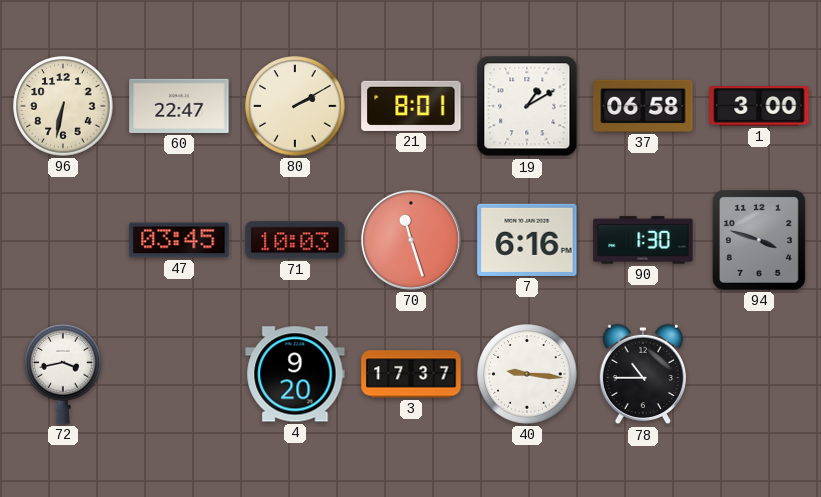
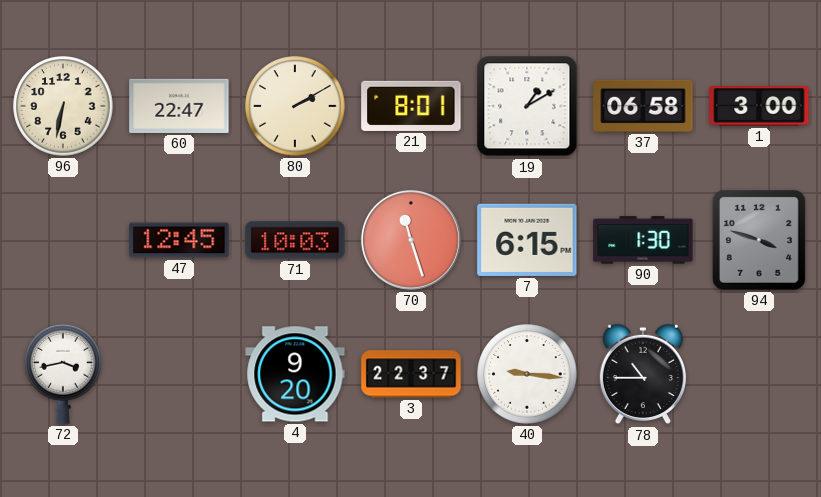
47: 03:45 -> 12:45
7: 6:16 -> 6:15
3: 17:37 -> 22:37
